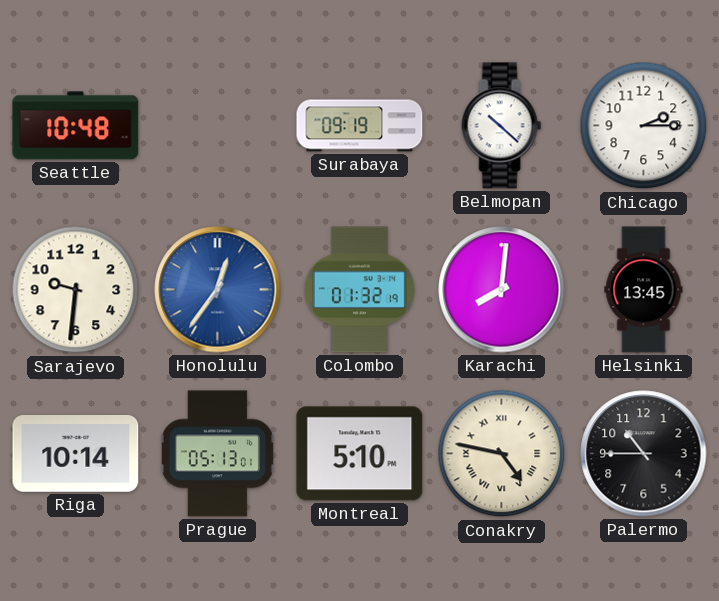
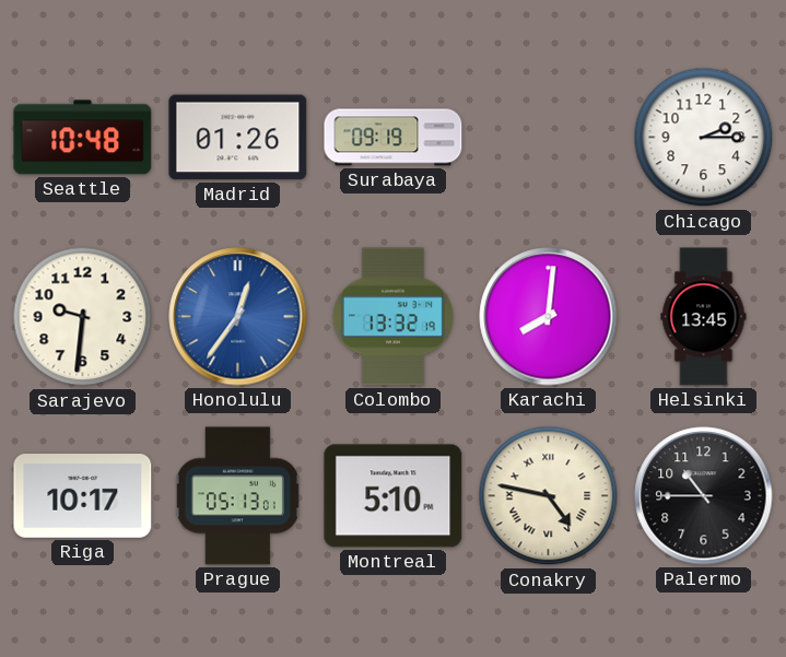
Madrid: none -> 01:26
Belmopan: 10:22 -> none
Colombo: 01:32 -> 13:32
Riga: 10:14 -> 10:17
